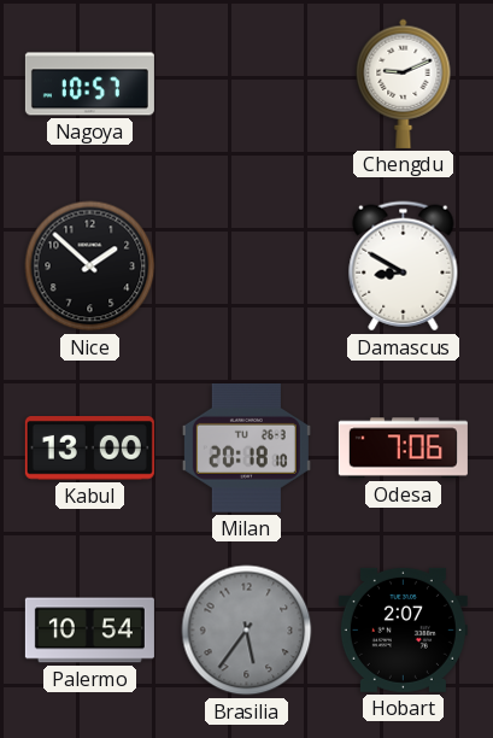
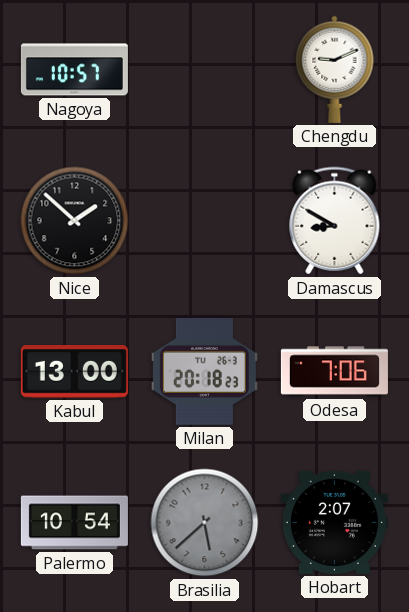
Milan: 20:18:10 -> 20:18:23
Brasilia: 5:36 -> 5:38
